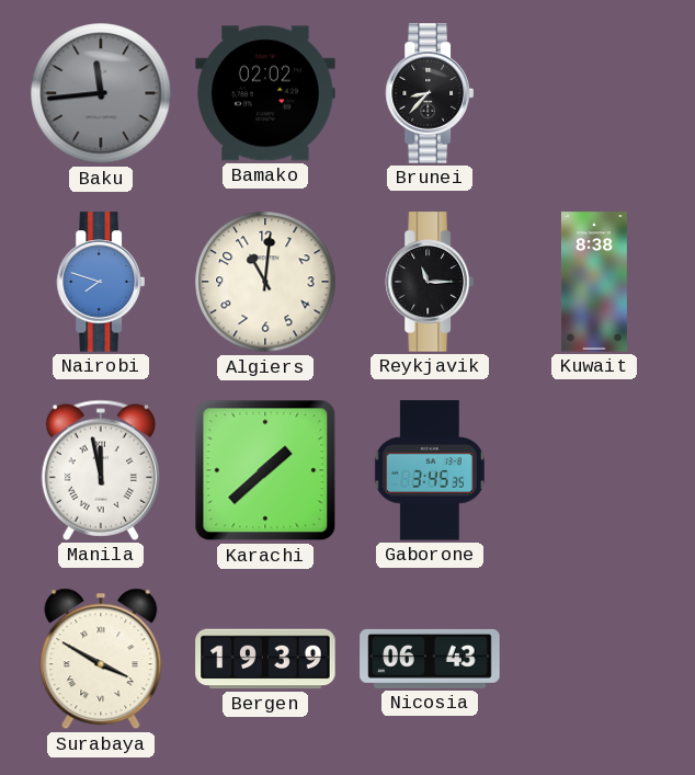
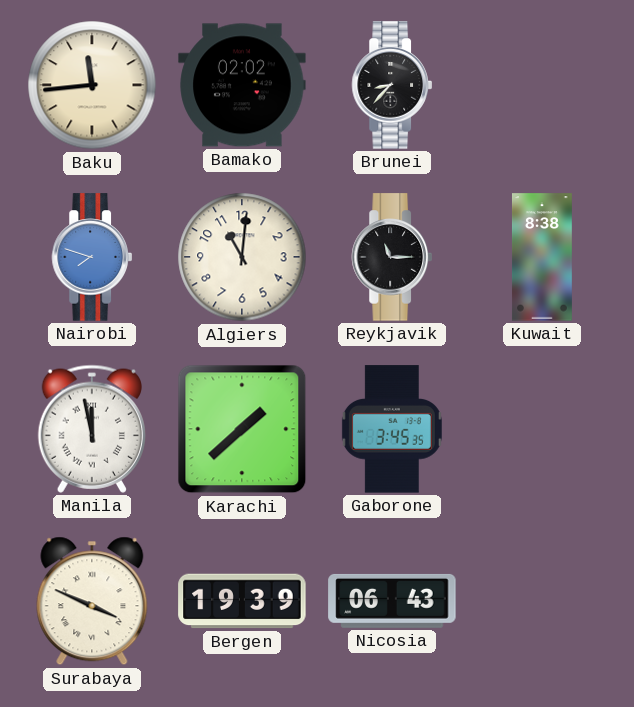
Baku dial: grey -> cream
Surabaya: 3:50 -> 3:49
